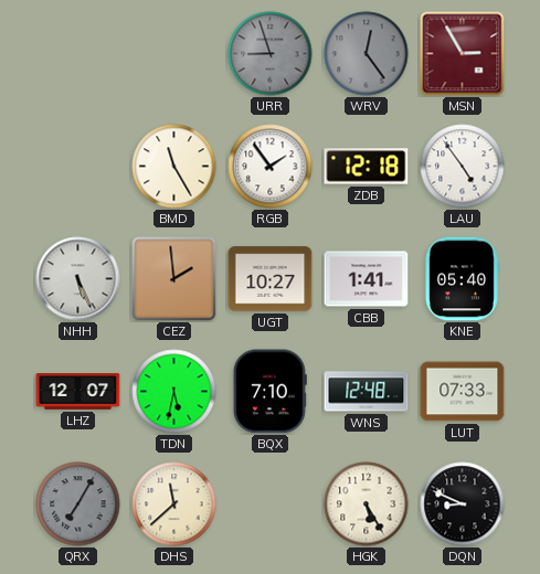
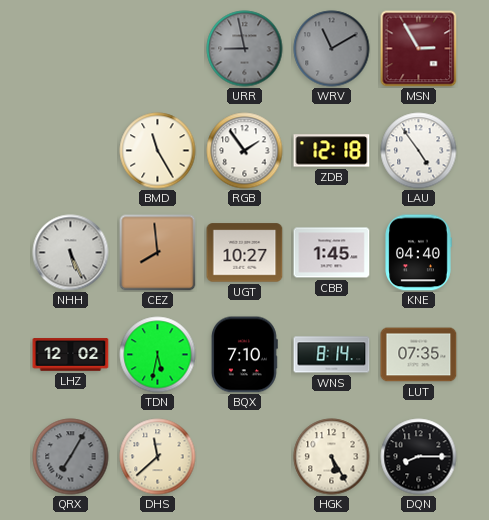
URR: 8:57 -> 8:58
WRV: 12:24 -> 11:10
CEZ: 1:59 -> 7:59
CBB: 1:41 -> 1:45
KNE: 05:40 -> 04:40
LHZ: 12:07 -> 12:02
WNS: 12:48 -> 8:14
LUT: 07:33 -> 07:35
DQN: 8:49 -> 8:15
